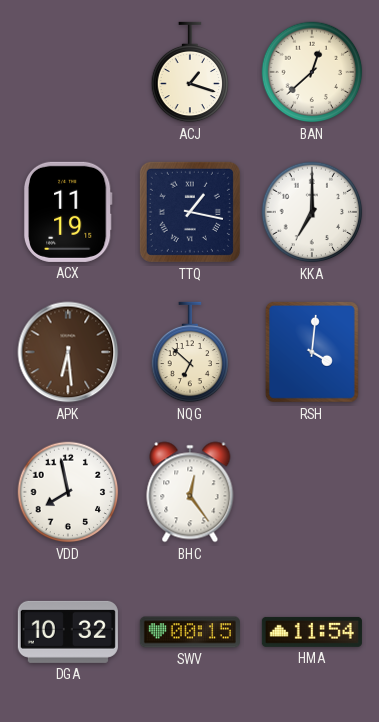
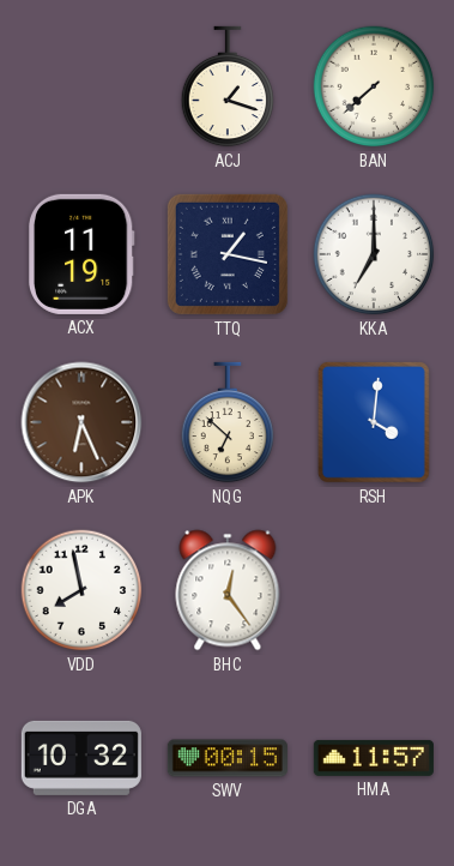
BAN: 12:38 -> 7:38
APK: 6:29 -> 6:26
HMA: 11:54 -> 11:57
